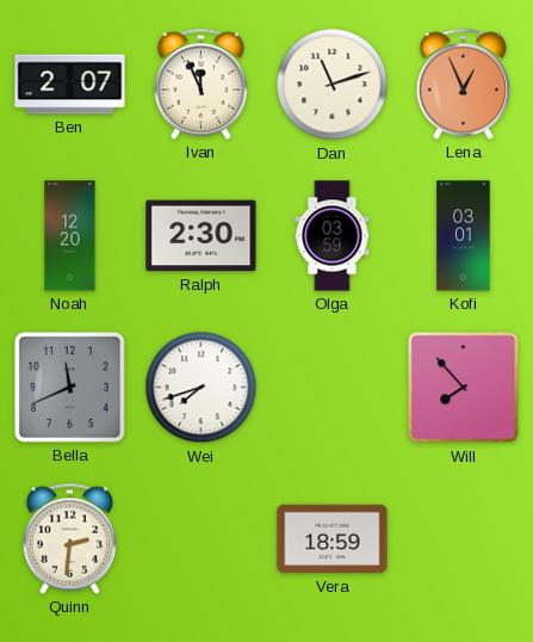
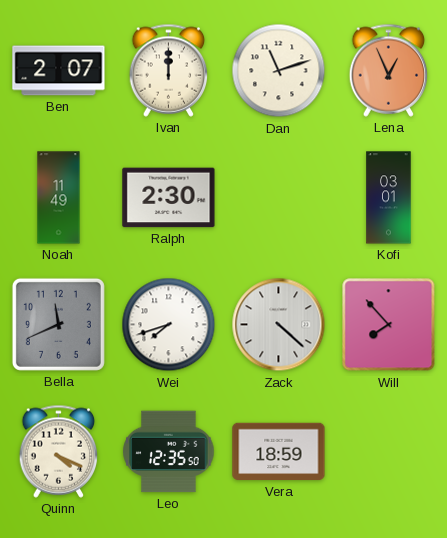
Ivan: 11:56 -> 12:00
Noah: 12:20 -> 11:49
Olga: 03:59 -> none
Zack: none -> 4:22
Quinn: 2:31 -> 4:19
Leo: none -> 12:35
